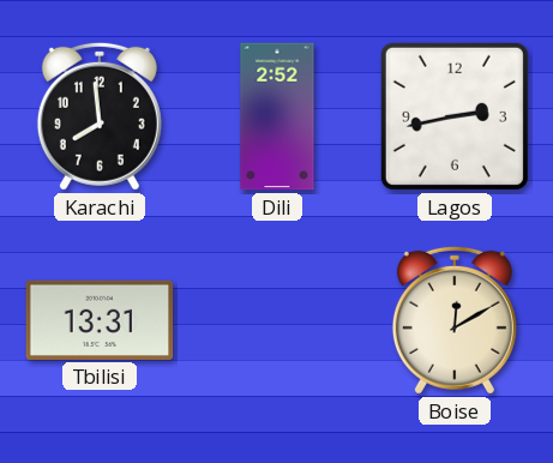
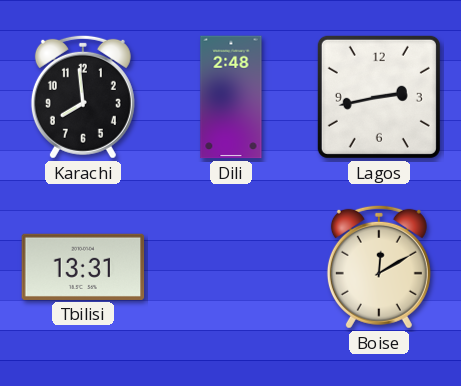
Dili: 2:52 -> 2:48
